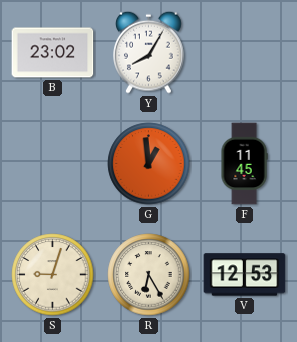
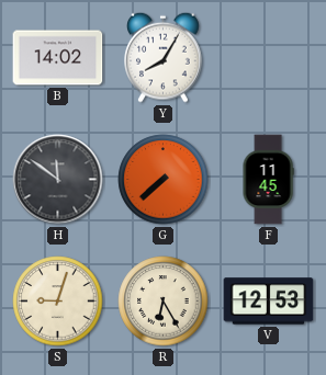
B: 23:02 -> 14:02
H: none -> 11:51
G: 12:59 -> 7:38
